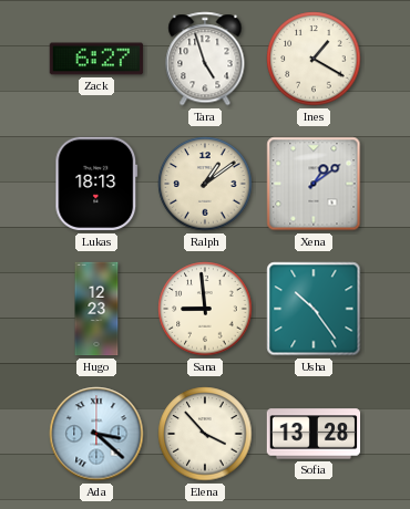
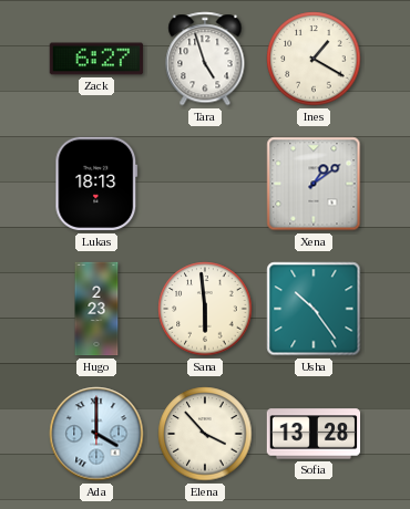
Ralph: 1:09 -> none
Hugo: 12:23 -> 2:23
Sana: 8:59 -> 5:59
Ada: 3:22 -> 4:00
